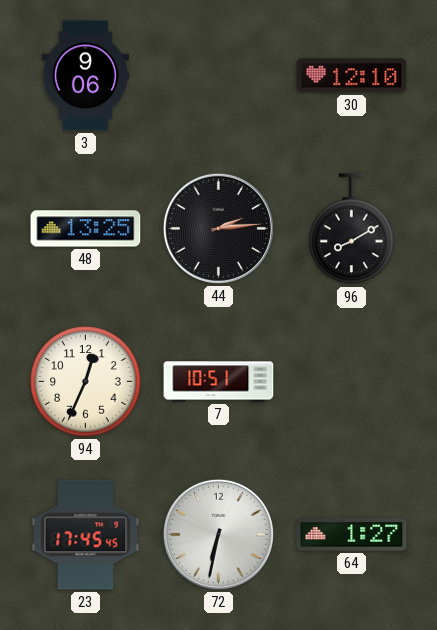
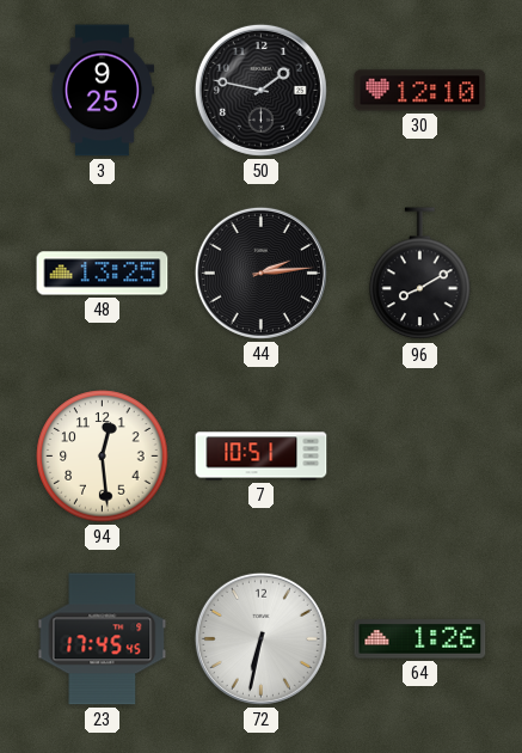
3: 9:06 -> 9:25
50: none -> 1:47
94: 12:34 -> 12:29
64: 1:27 -> 1:26
